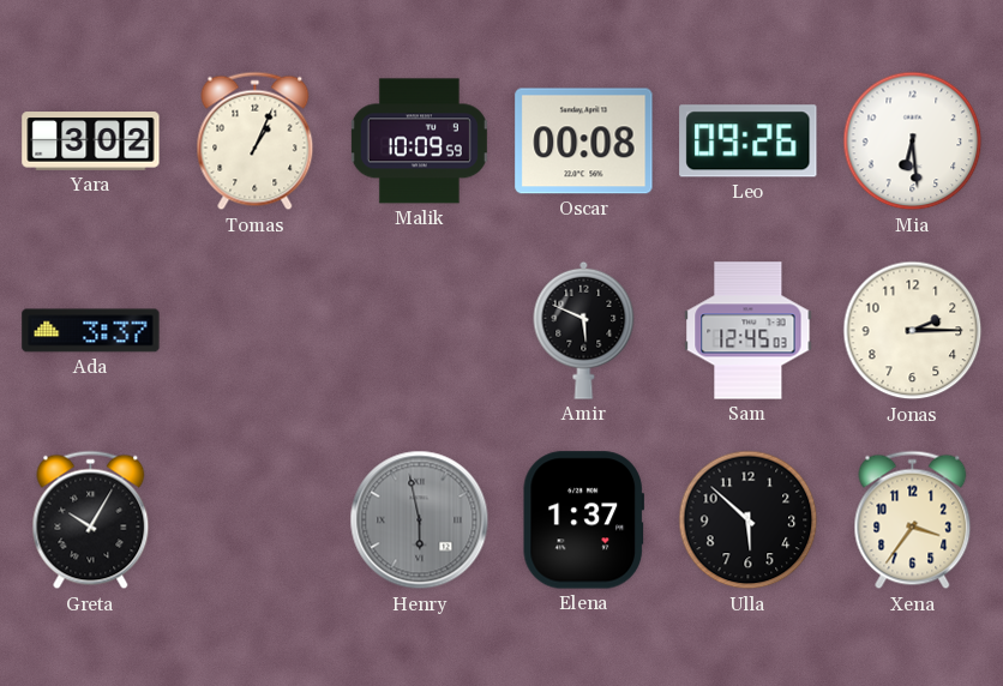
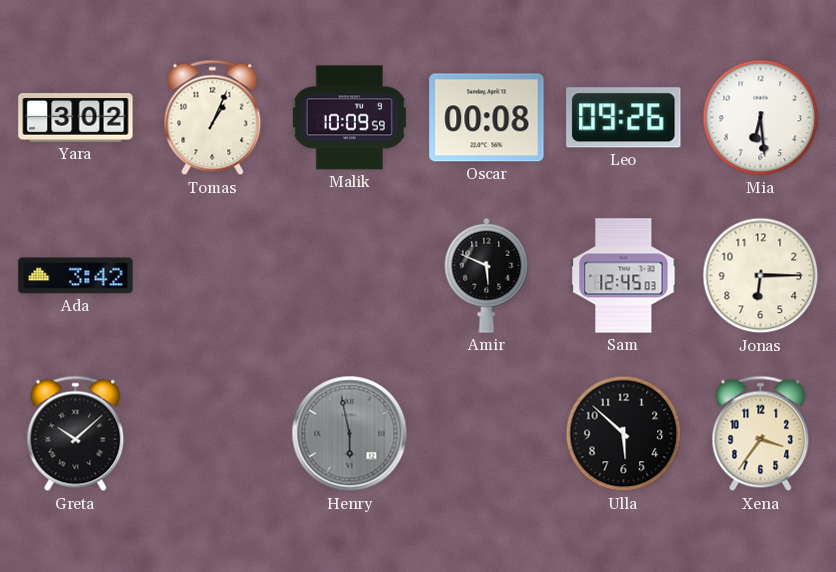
Ada: 3:37 -> 3:42
Jonas: 2:15 -> 6:15
Greta: 10:05 -> 10:08
Elena: 1:37 -> none
